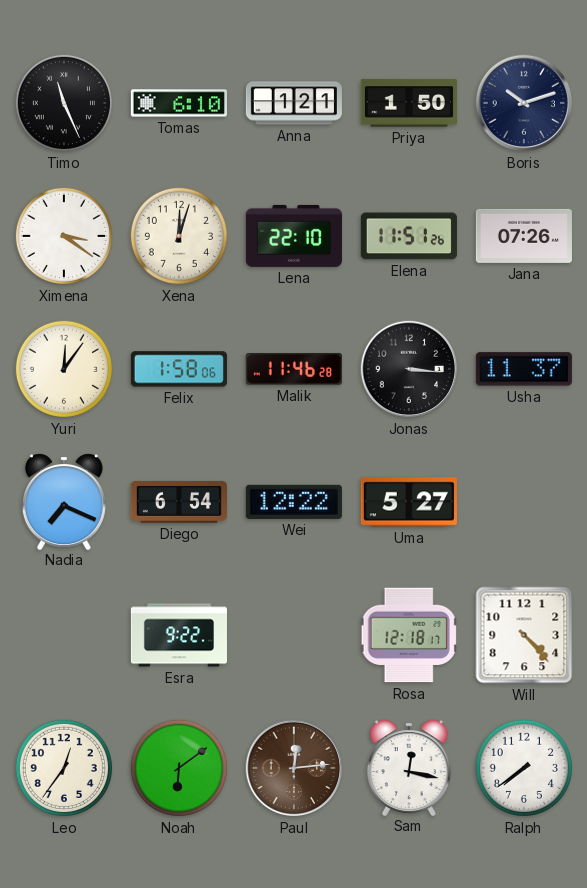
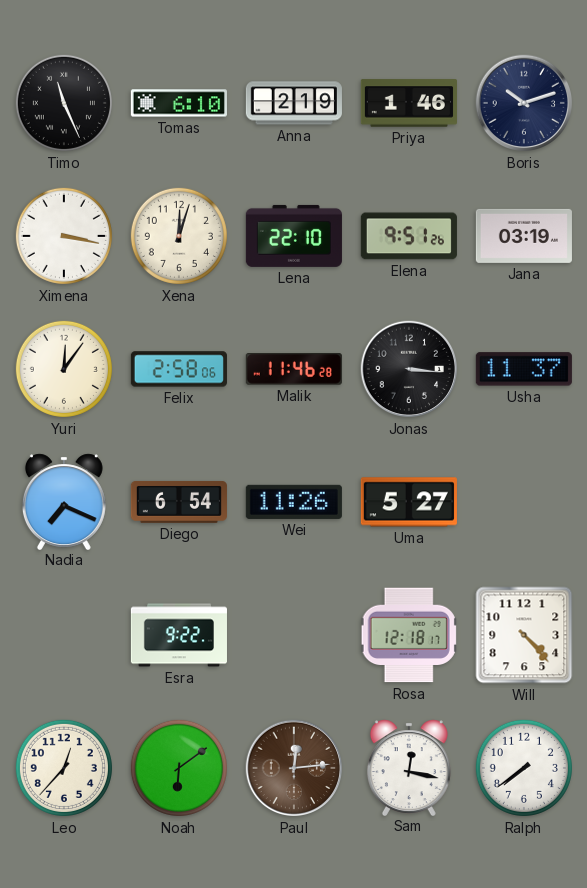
Anna: 1:21 -> 2:19
Priya: 1:50 -> 1:46
Ximena: 3:21 -> 3:17
Elena: 11:51 -> 9:51
Jana: 07:26 -> 03:19
Felix: 1:58 -> 2:58
Wei: 12:22 -> 11:26
Leo: 12:36 -> 12:37
